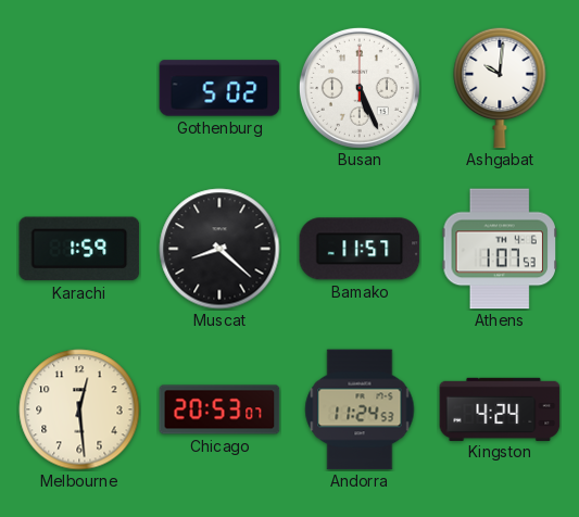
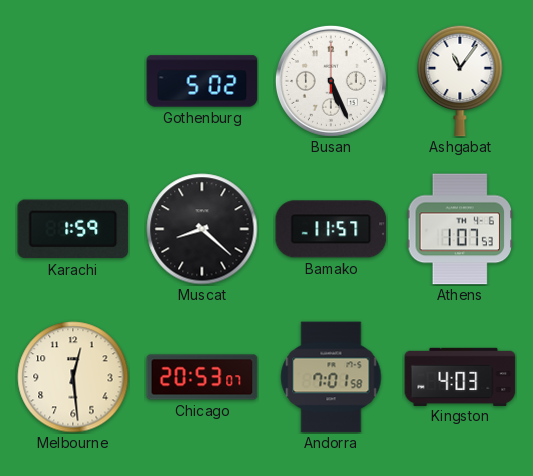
Ashgabat: 10:01 -> 11:06
Andorra: 11:24 -> 7:01
Kingston: 4:24 -> 4:03
